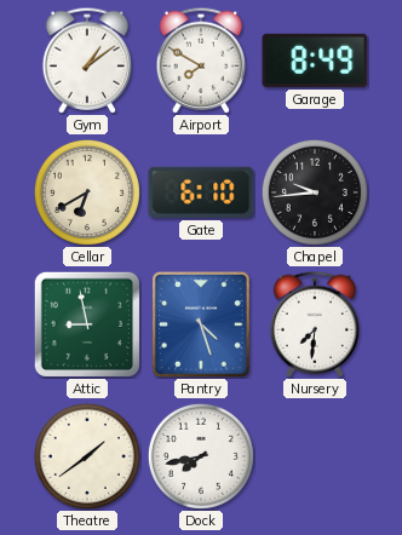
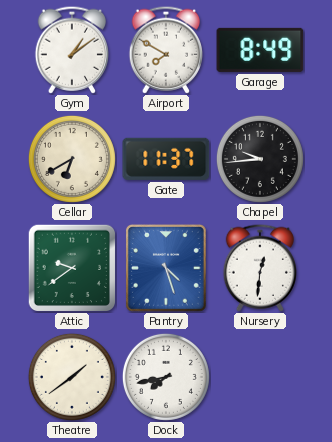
Gate: 6:10 -> 11:37
Attic: 8:58 -> 9:39
Nursery: 7:31 -> 12:31
